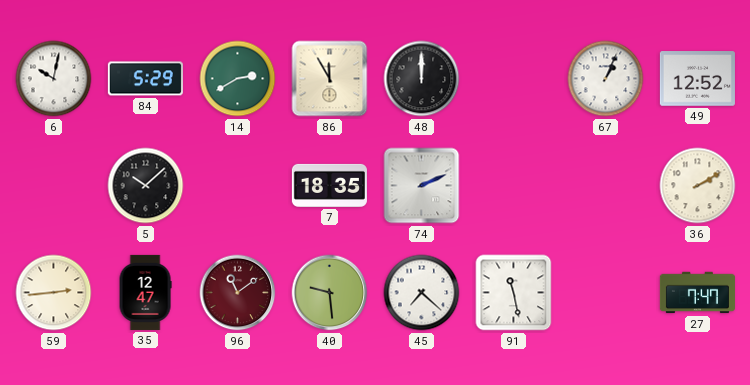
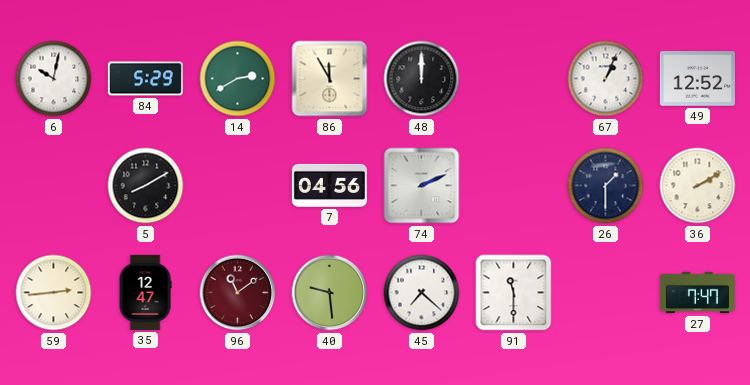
5: 10:08 -> 8:10
7: 18:35 -> 04:56
26: none -> 1:30
91: 11:28 -> 11:30
